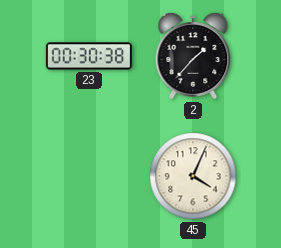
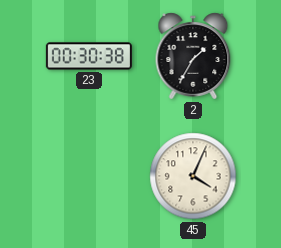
2: 1:37 -> 1:35
